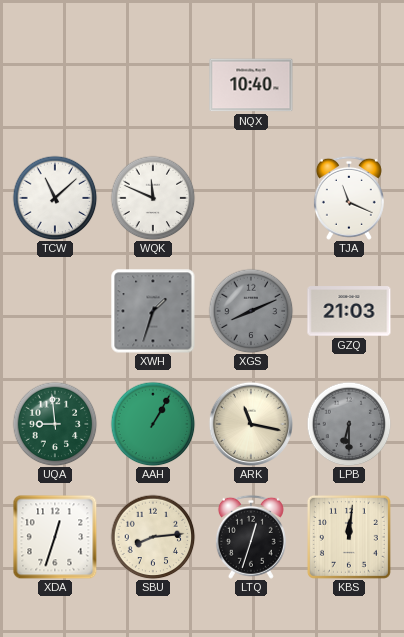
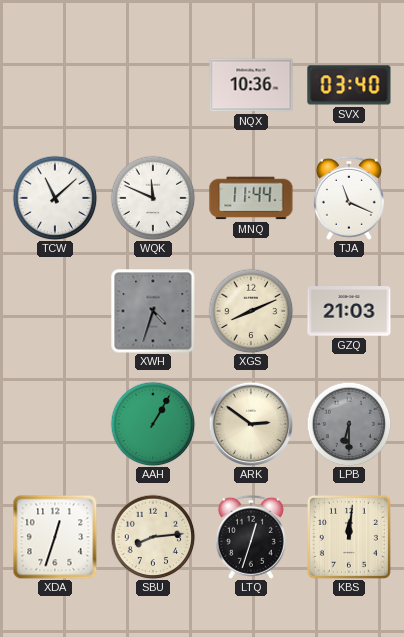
NQX: 10:40 -> 10:36
SVX: none -> 03:40
MNQ: none -> 11:44
XWH: 1:33 -> 4:33
XGS dial: grey -> cream
UQA: 8:59 -> none
ARK: 11:17 -> 2:51
